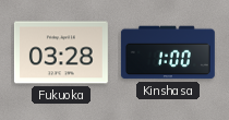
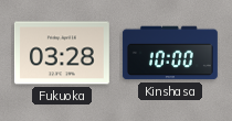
Kinshasa: 1:00 -> 10:00
